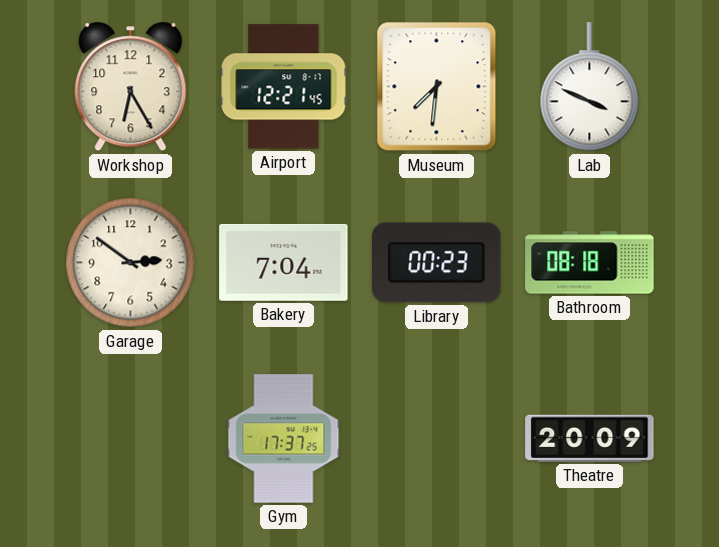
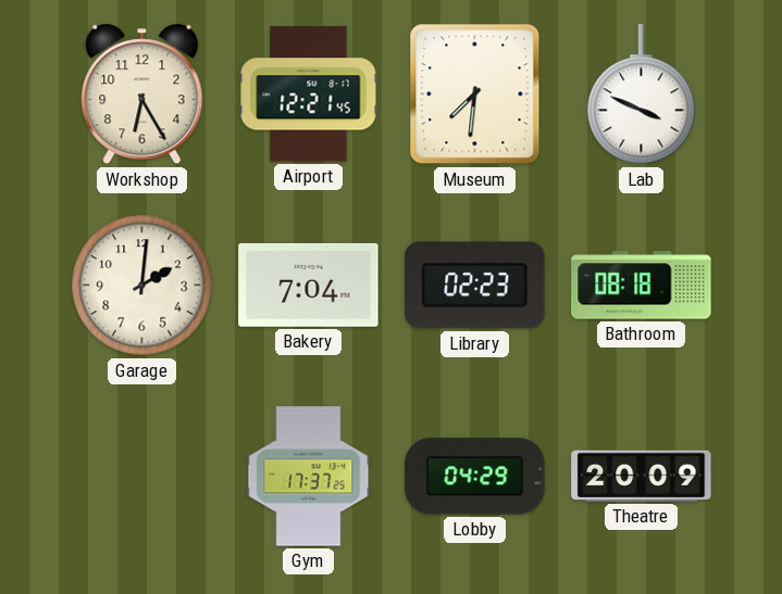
Garage: 2:51 -> 2:01
Library: 00:23 -> 02:23
Lobby: none -> 04:29
